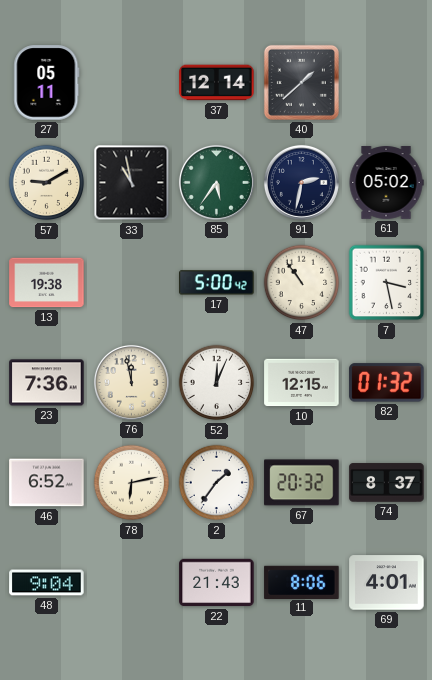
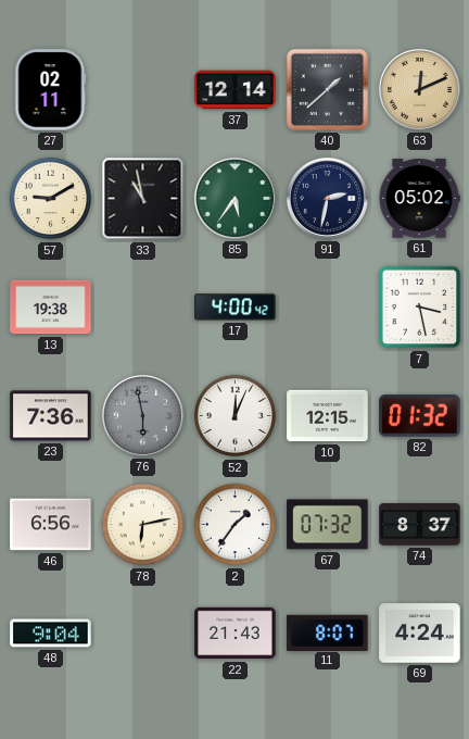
27: 05:11 -> 02:11
63: none -> 12:11
17: 5:00 -> 4:00
47: 10:54 -> none
76: 11:58 -> 5:58
76 dial: cream -> grey
46: 6:52 -> 6:56
67: 20:32 -> 07:32
11: 8:06 -> 8:07
69: 4:01 -> 4:24
